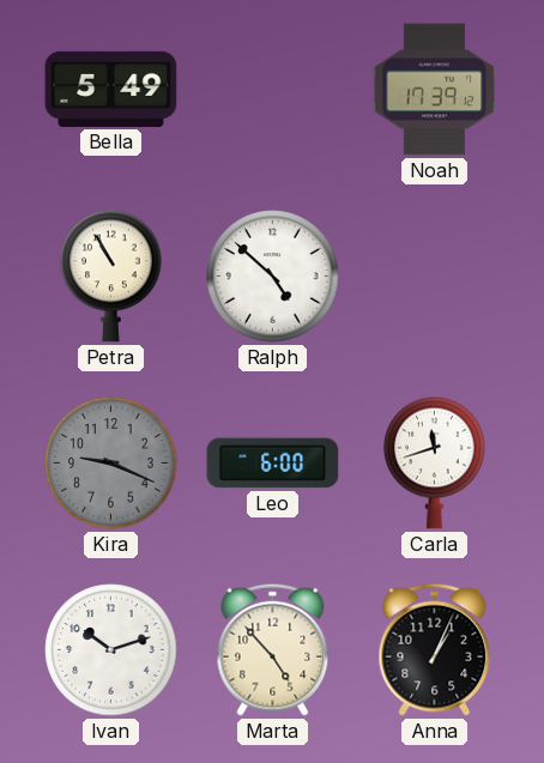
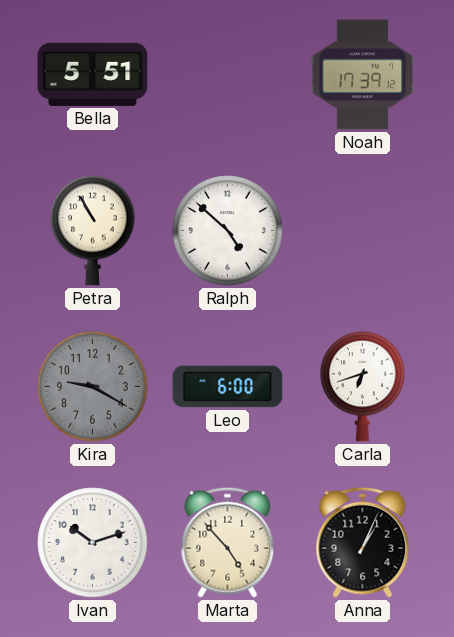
Bella: 5:49 -> 5:51
Kira: 9:19 -> 9:20
Carla: 11:42 -> 6:42
